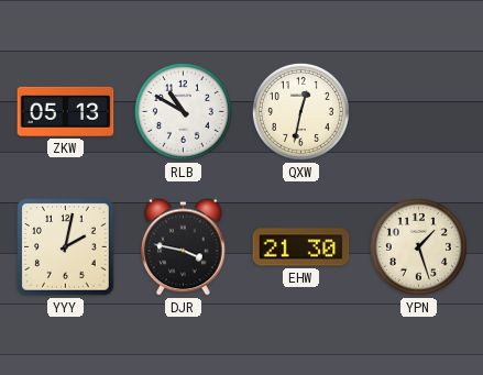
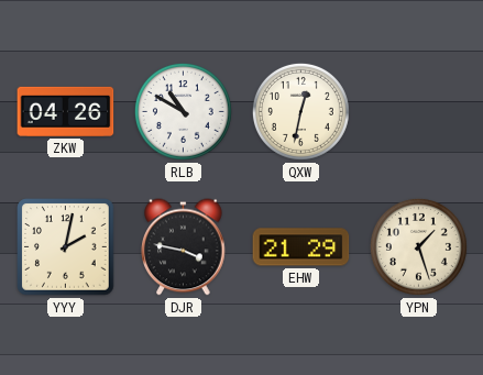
ZKW: 05:13 -> 04:26
EHW: 21:30 -> 21:29
